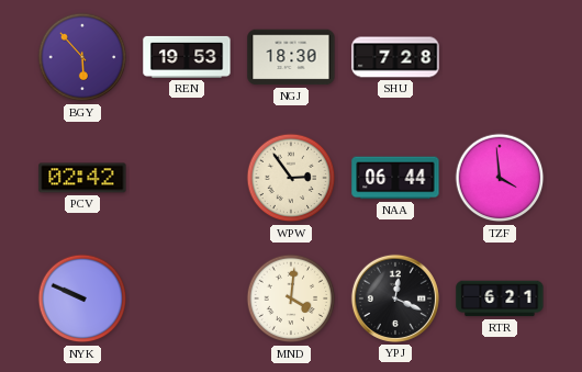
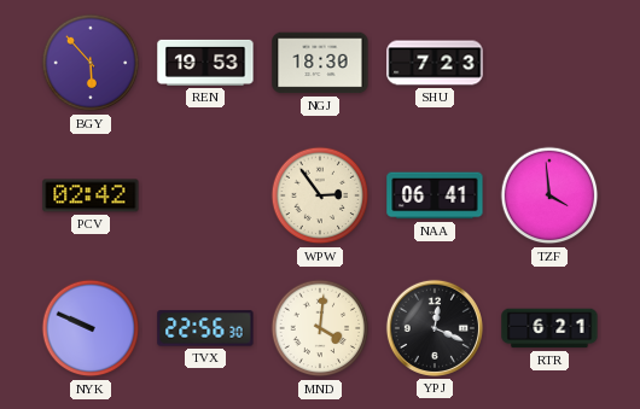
SHU: 7:28 -> 7:23
NAA: 06:44 -> 06:41
TVX: none -> 22:56
